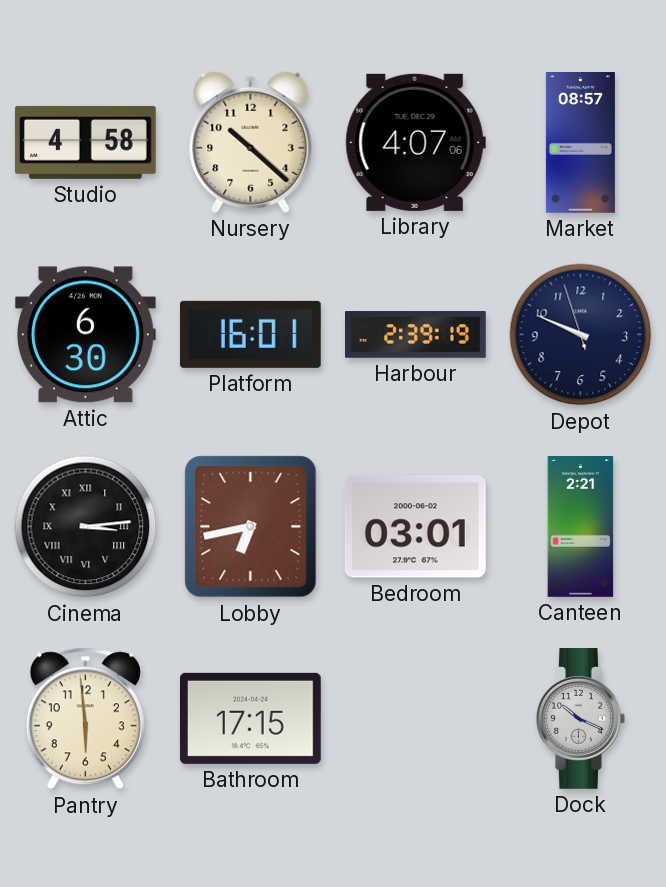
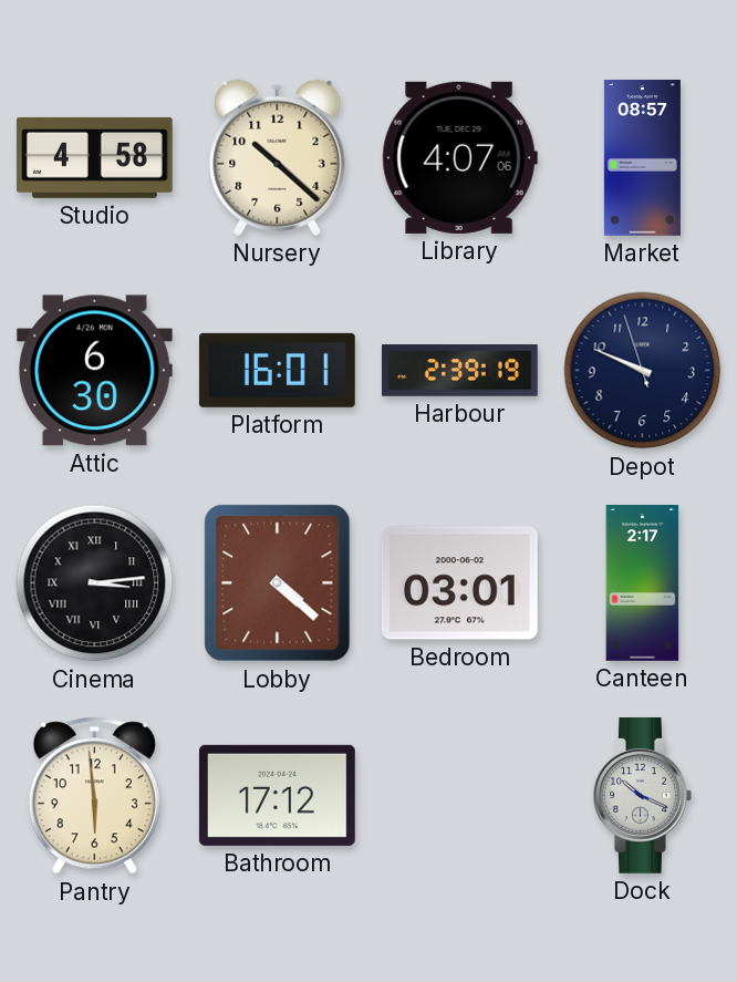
Lobby: 6:43 -> 4:22
Canteen: 2:21 -> 2:17
Bathroom: 17:15 -> 17:12
